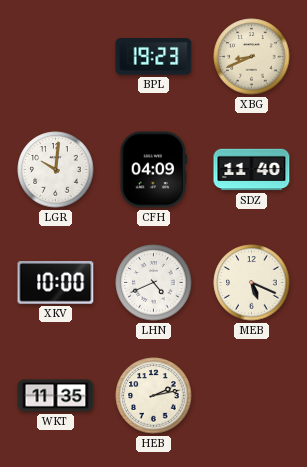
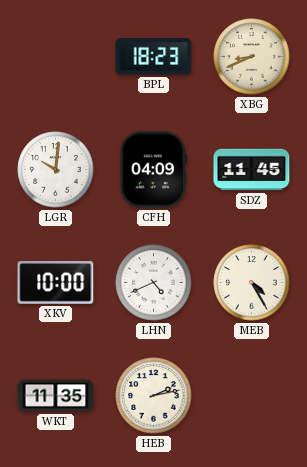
BPL: 19:23 -> 18:23
SDZ: 11:40 -> 11:45
MEB: 5:19 -> 4:25
